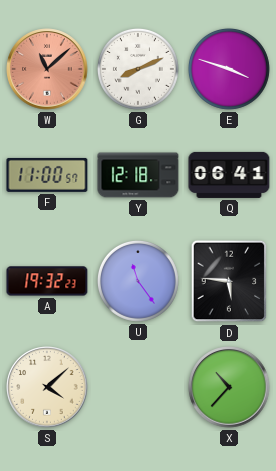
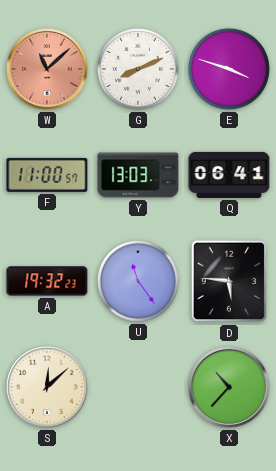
Y: 12:18 -> 13:03
S: 4:08 -> 12:08
